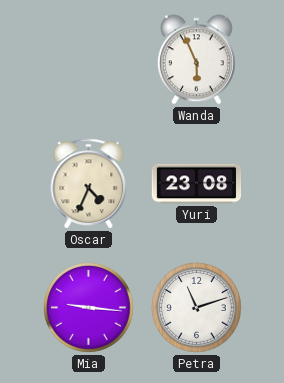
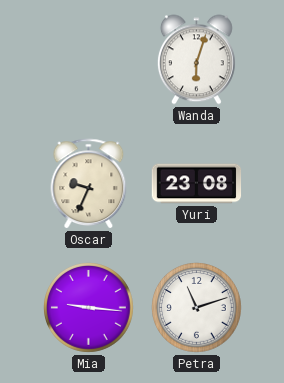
Wanda: 5:56 -> 6:03
Oscar: 4:34 -> 9:34
